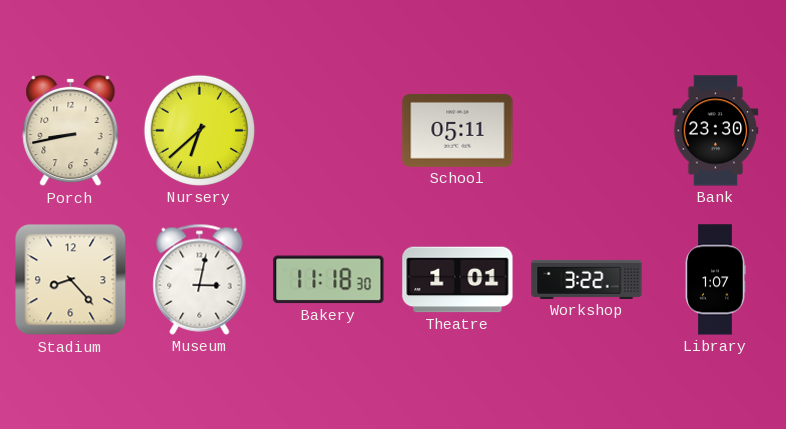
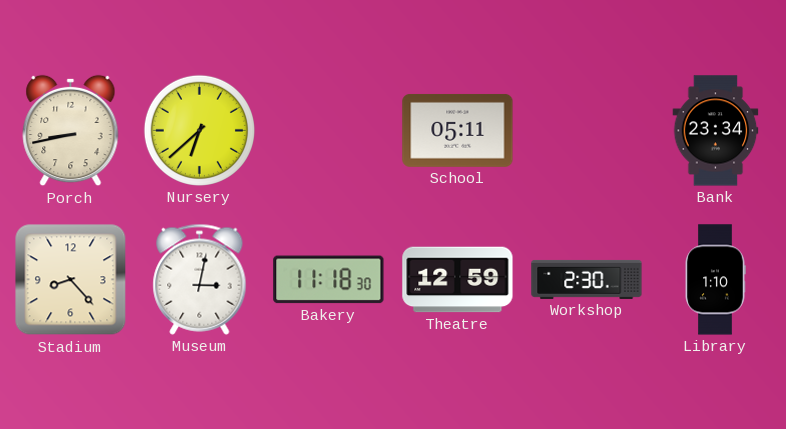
Bank: 23:30 -> 23:34
Theatre: 1:01 -> 12:59
Workshop: 3:22 -> 2:30
Library: 1:07 -> 1:10
